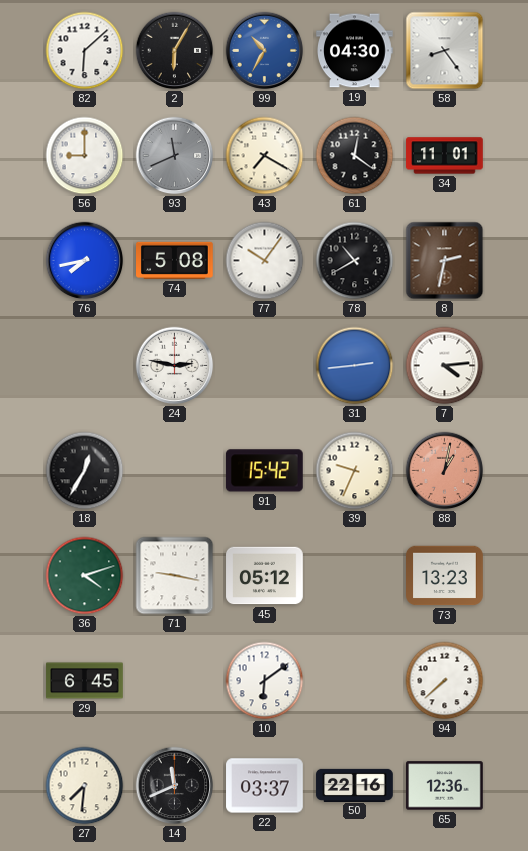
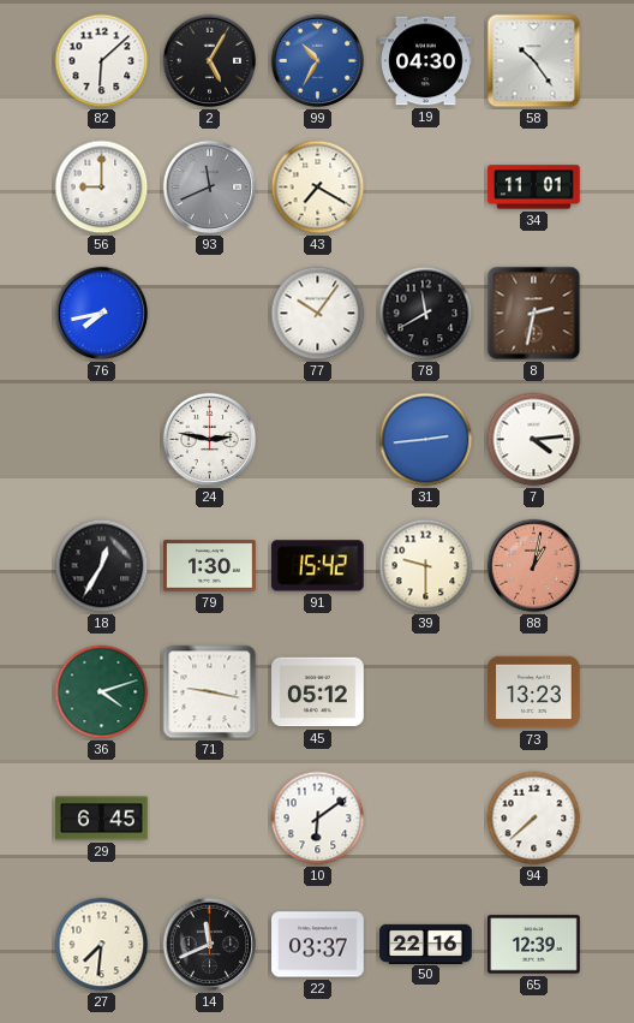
2: 6:05 -> 5:05
58: 8:24 -> 10:24
61: 12:21 -> none
74: 5:08 -> none
78: 10:40 -> 11:40
79: none -> 1:30
39: 9:34 -> 9:30
65: 12:36 -> 12:39
